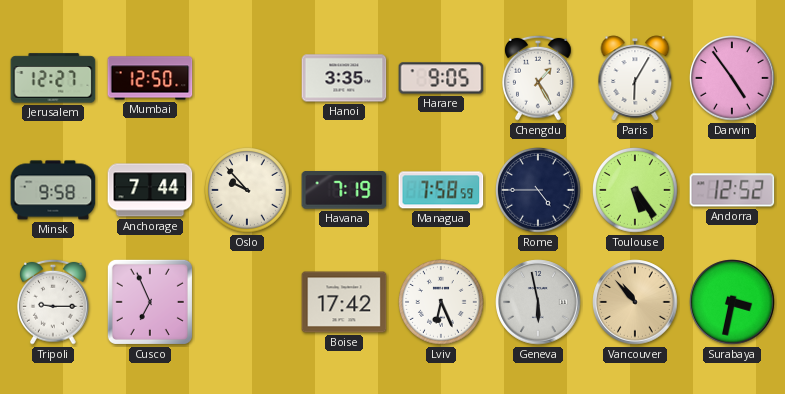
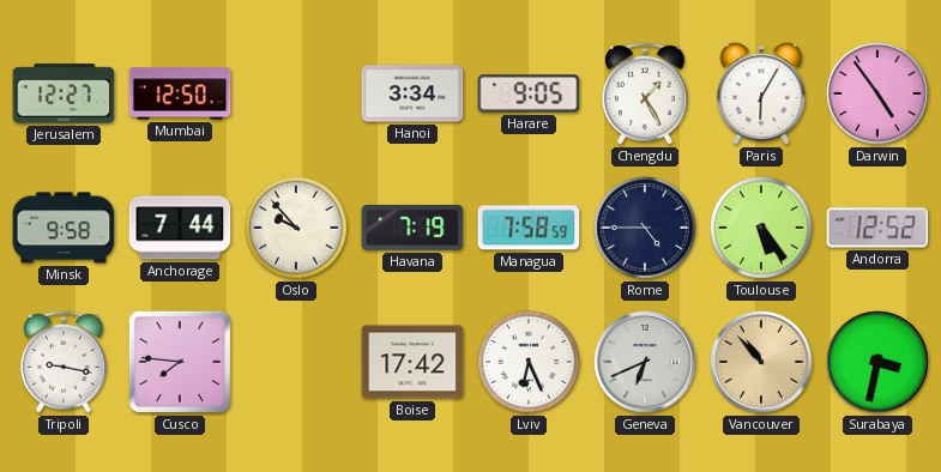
Hanoi: 3:35 -> 3:34
Tripoli: 9:15 -> 9:17
Cusco: 6:56 -> 7:46
Geneva: 5:58 -> 6:41
